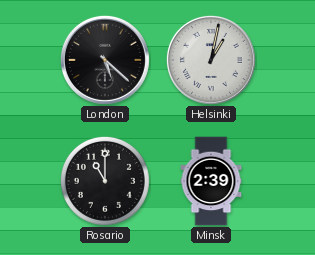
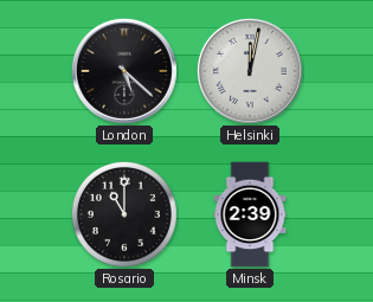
Helsinki: 1:02 -> 12:02
